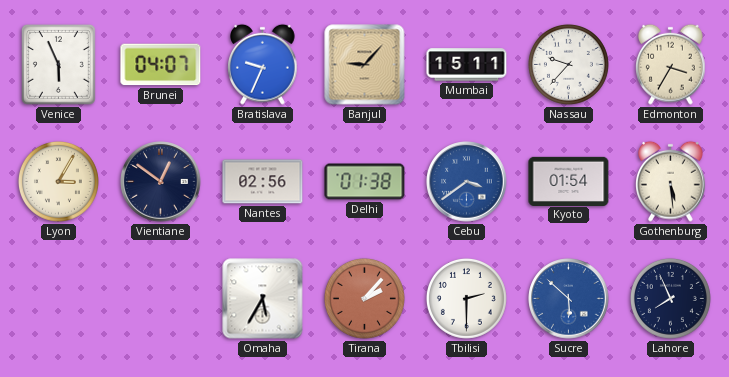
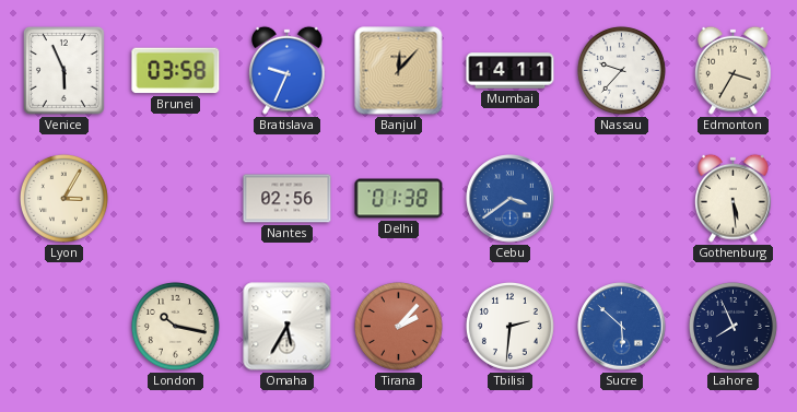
Brunei: 04:07 -> 03:58
Banjul: 9:07 -> 12:07
Mumbai: 15:11 -> 14:11
Vientiane: 12:51 -> none
Kyoto: 01:54 -> none
London: none -> 10:17
Tbilisi: 2:30 -> 2:31
